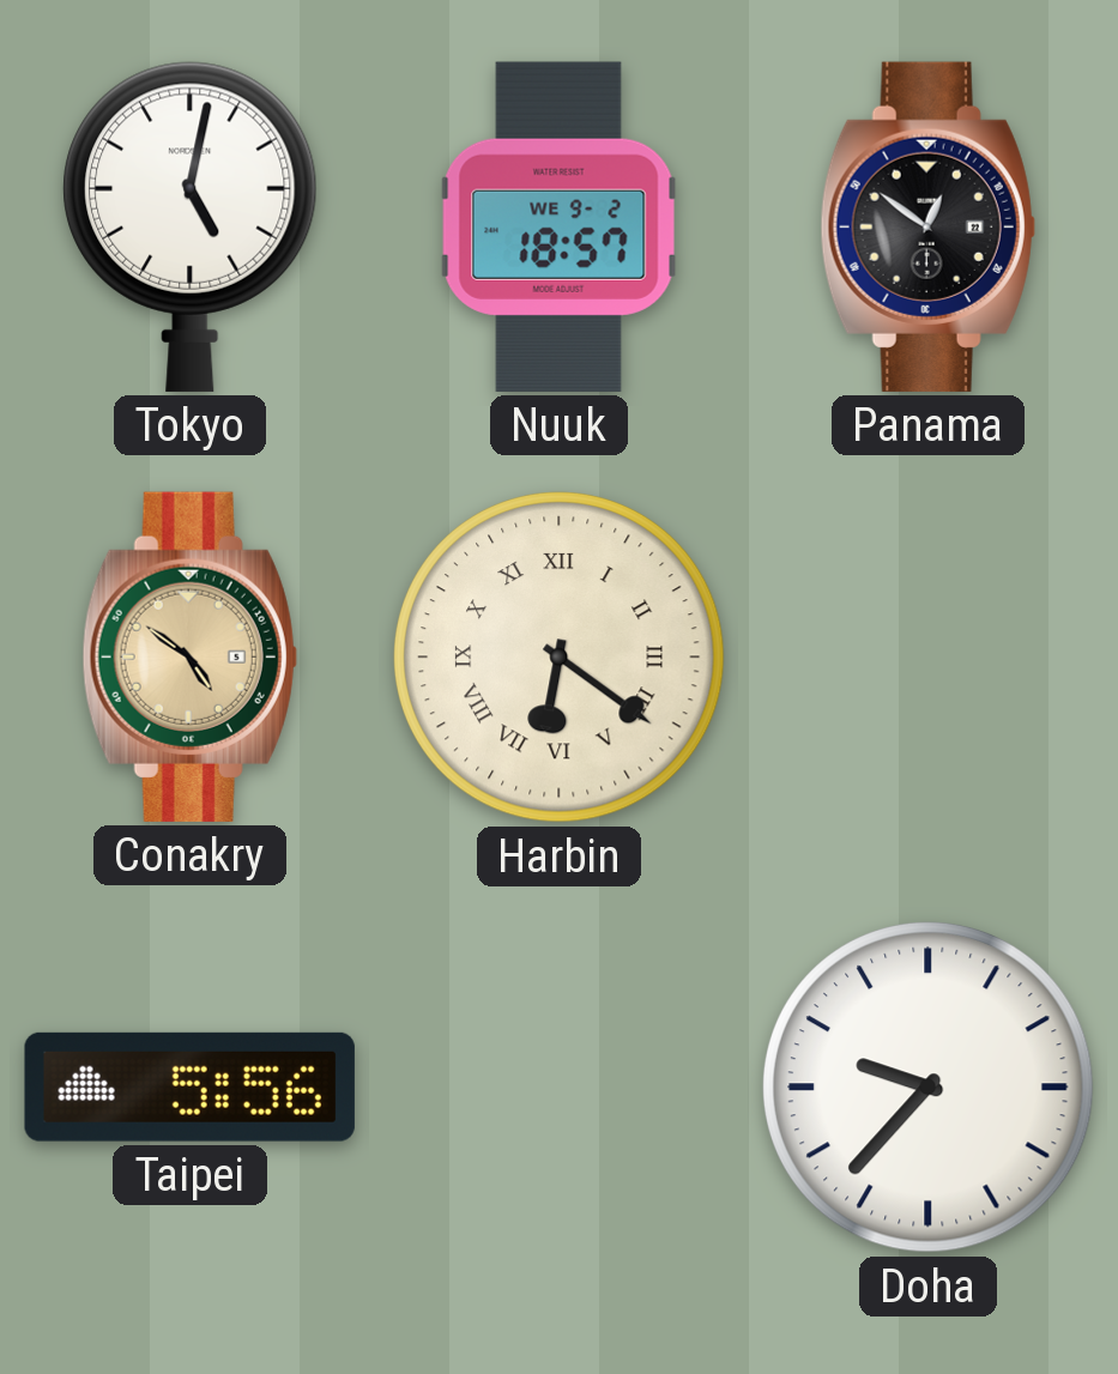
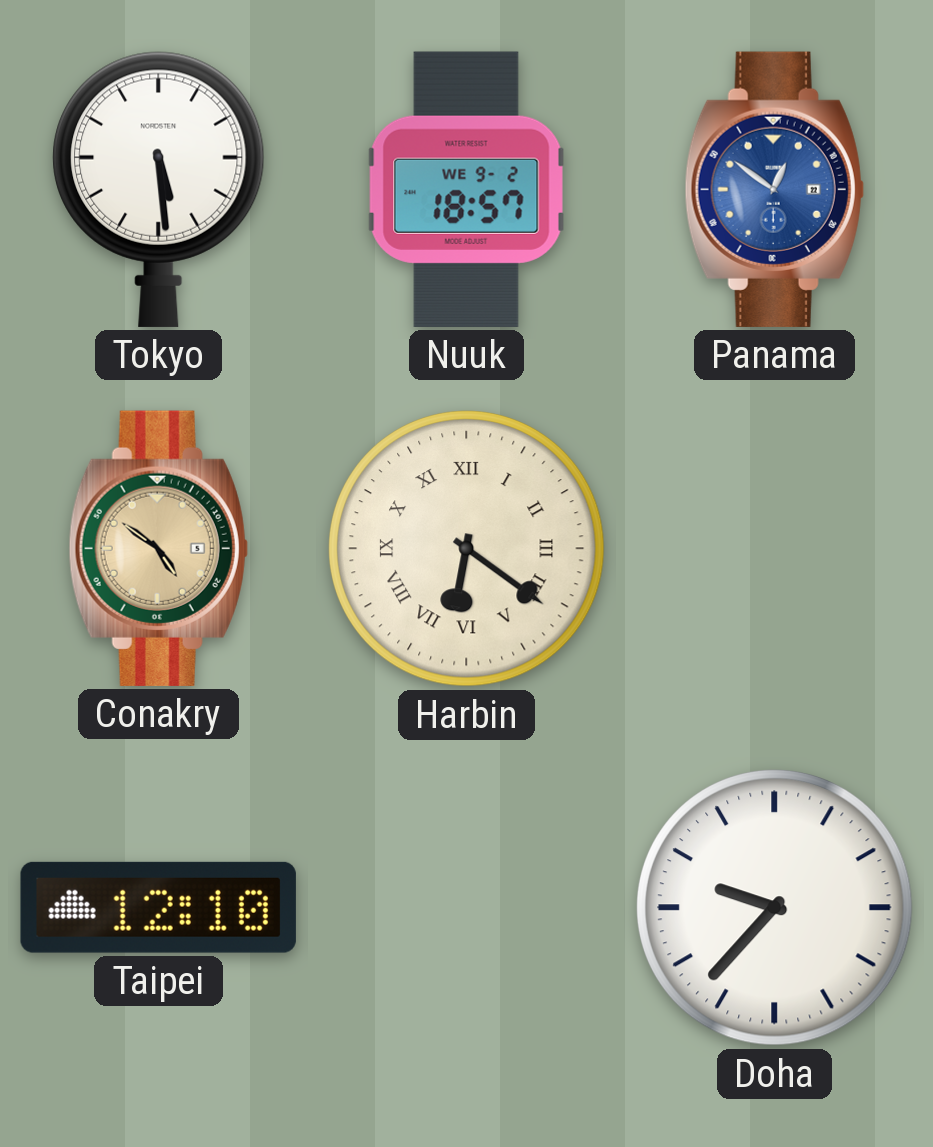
Tokyo: 5:02 -> 5:29
Panama dial: black -> blue
Taipei: 5:56 -> 12:10
